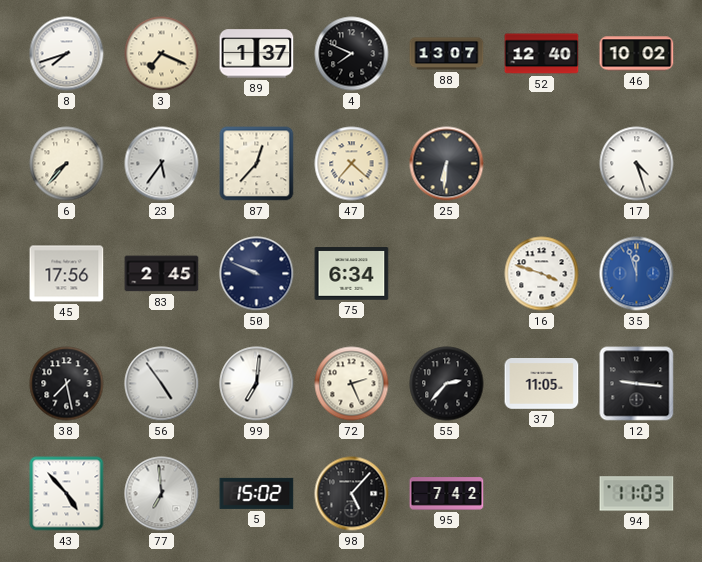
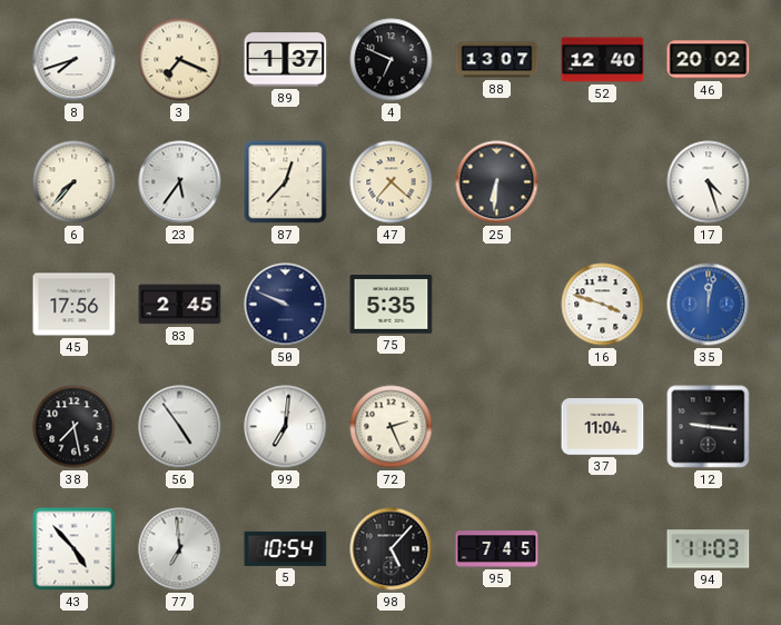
4: 7:49 -> 6:49
46: 10:02 -> 20:02
75: 6:34 -> 5:35
35: 11:57 -> 12:02
55: 2:37 -> none
37: 11:05 -> 11:04
5: 15:02 -> 10:54
95: 7:42 -> 7:45
